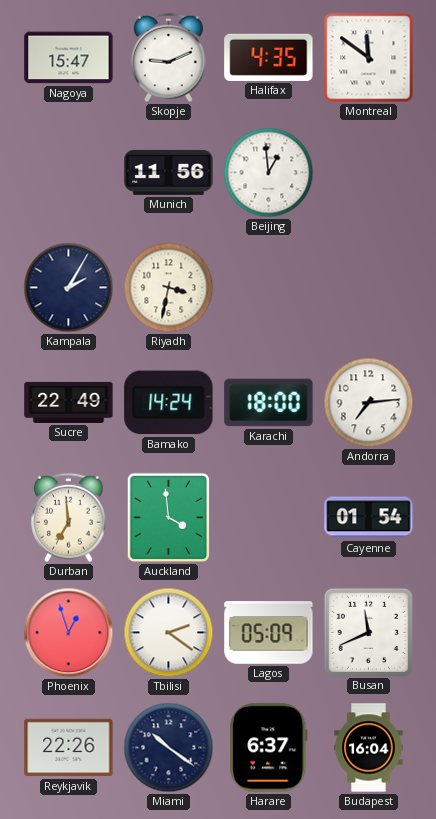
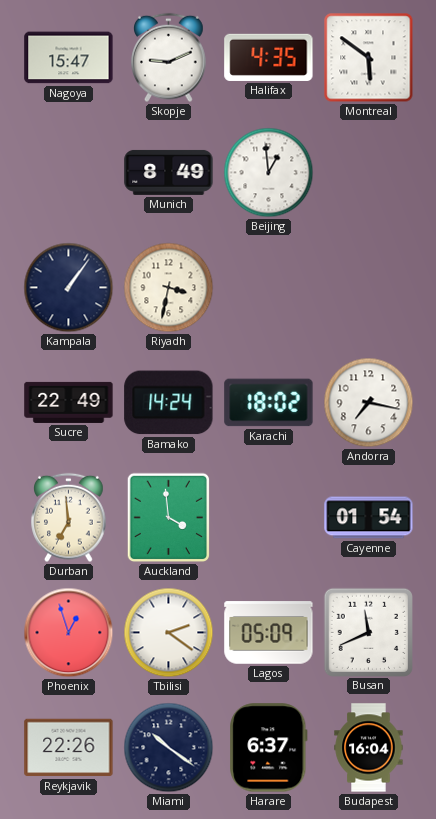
Montreal: 11:51 -> 5:51
Munich: 11:56 -> 8:49
Kampala: 2:05 -> 1:06
Karachi: 18:00 -> 18:02
Andorra: 7:14 -> 7:17
